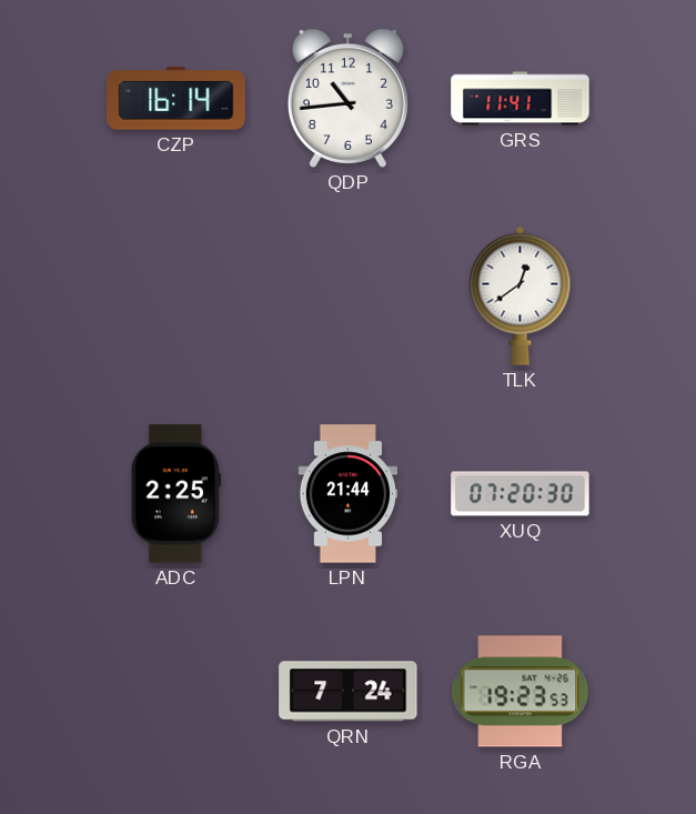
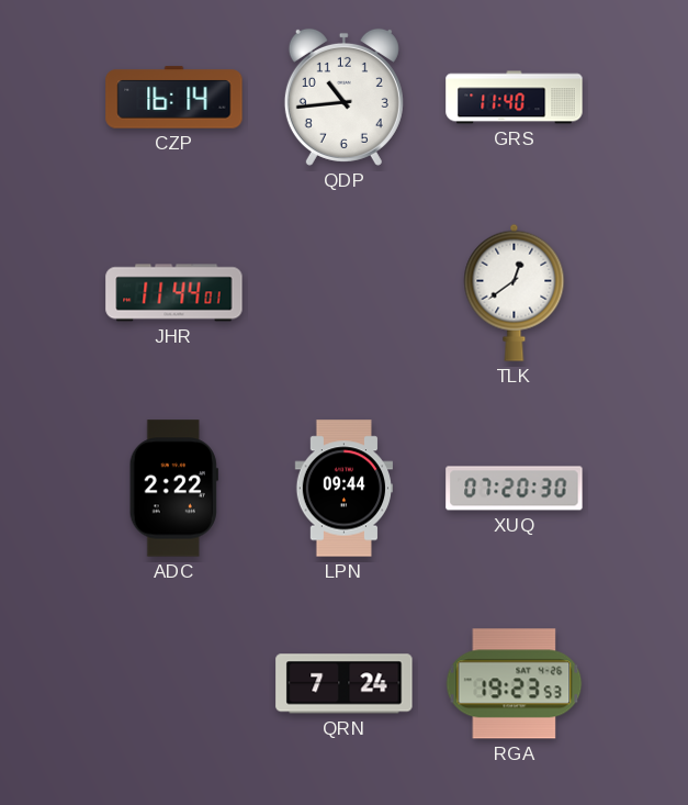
GRS: 11:41 -> 11:40
JHR: none -> 11:44
ADC: 2:25 -> 2:22
LPN: 21:44 -> 09:44
